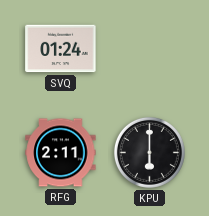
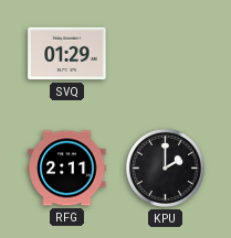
SVQ: 01:24 -> 01:29
KPU: 6:00 -> 2:00
